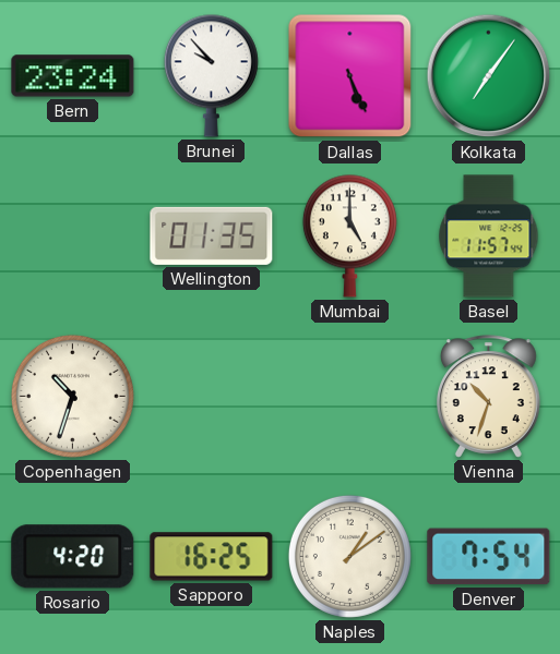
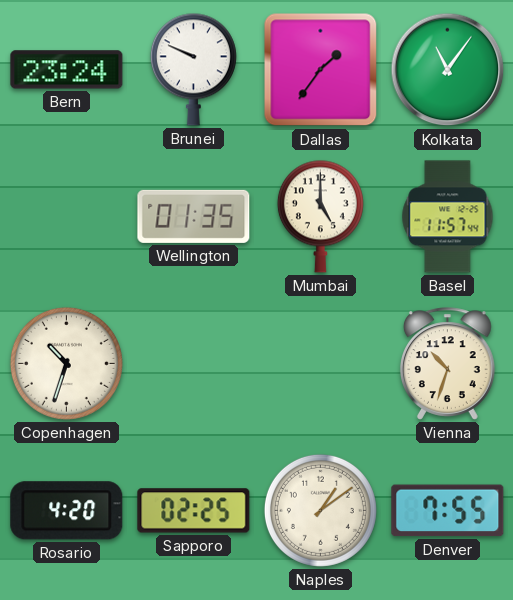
Brunei: 9:53 -> 9:49
Dallas: 5:26 -> 1:36
Kolkata: 7:06 -> 11:06
Sapporo: 16:25 -> 02:25
Denver: 7:54 -> 7:55
